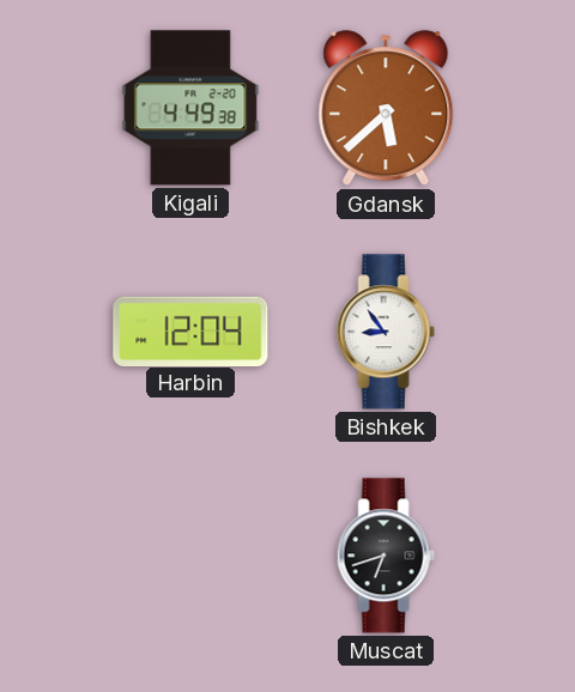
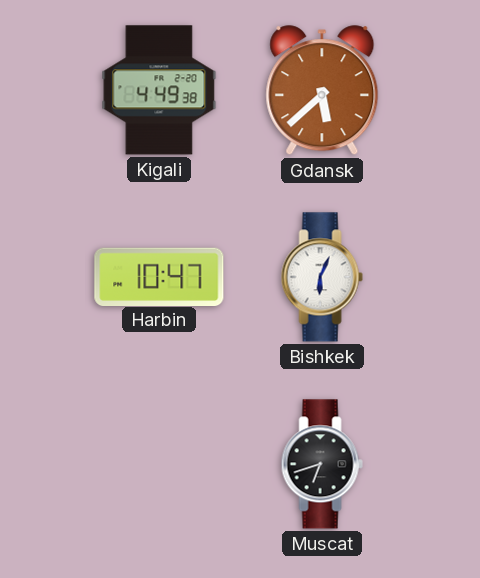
Harbin: 12:04 -> 10:47
Bishkek: 8:54 -> 6:04
